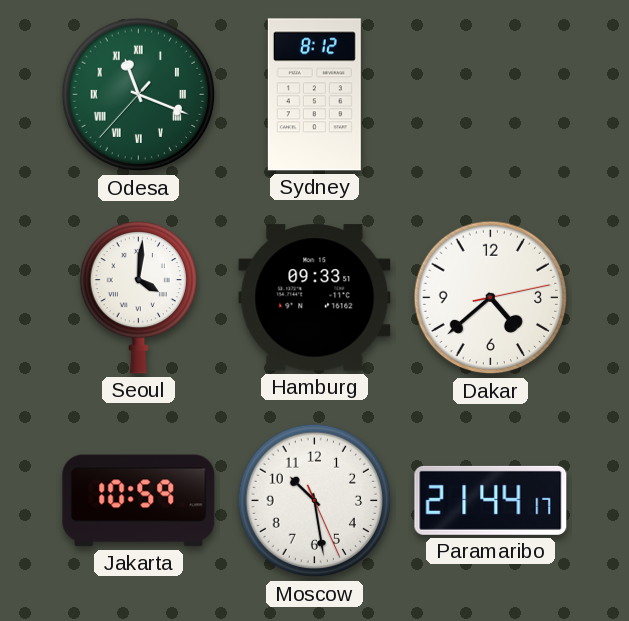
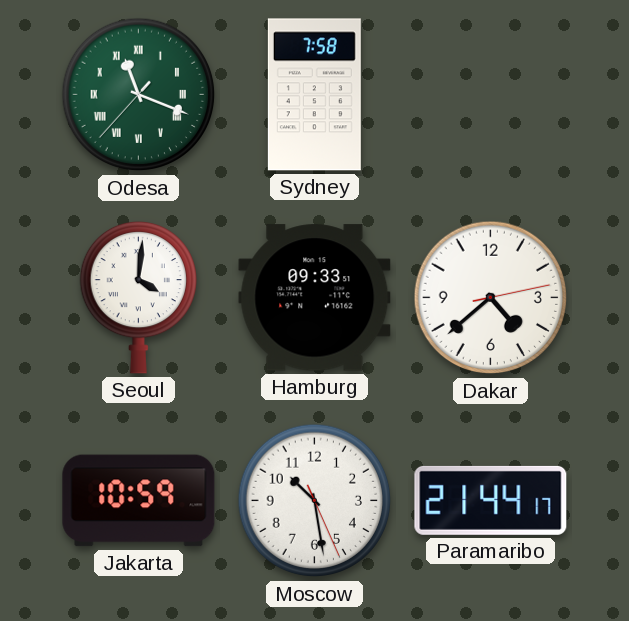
Sydney: 8:12 -> 7:58
